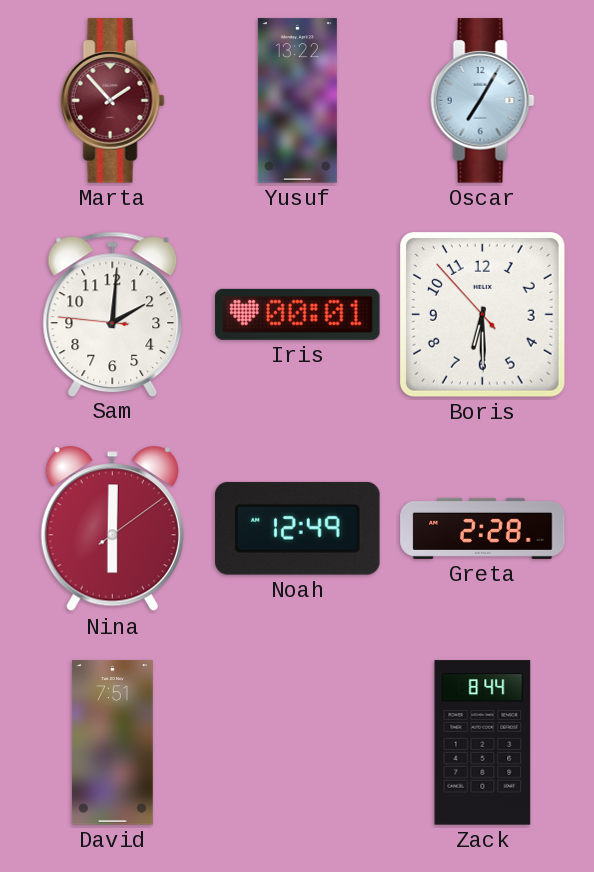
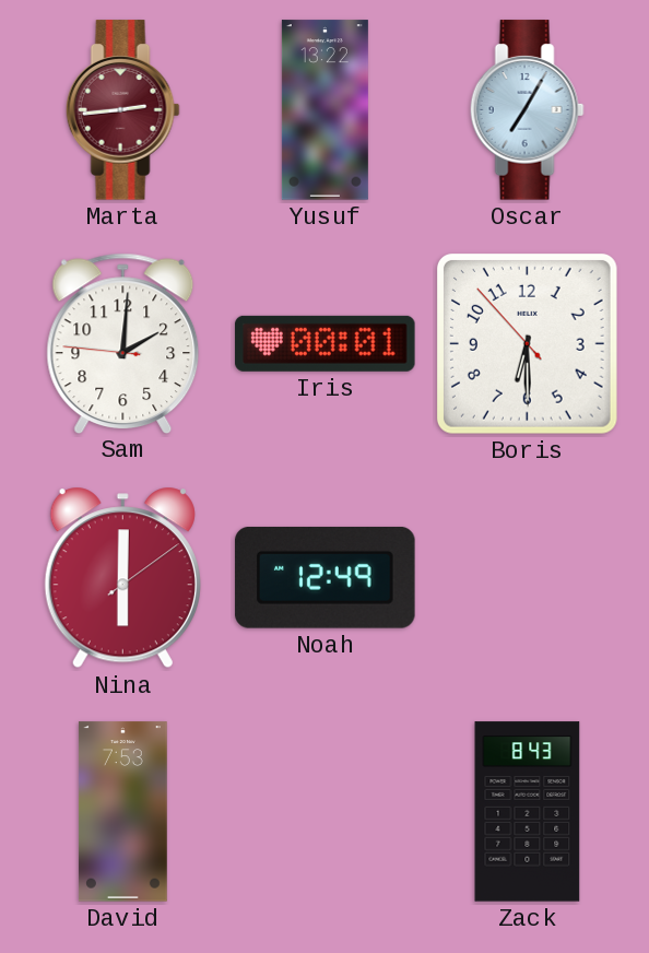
Marta: 1:53 -> 2:44
Greta: 2:28 -> none
David: 7:51 -> 7:53
Zack: 8:44 -> 8:43
